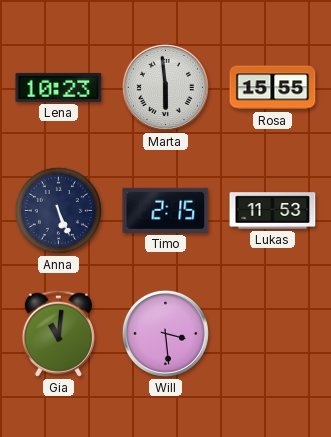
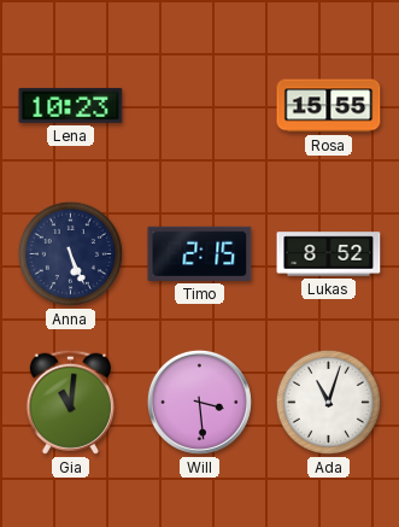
Marta: 5:59 -> none
Lukas: 11:53 -> 8:52
Ada: none -> 11:03
